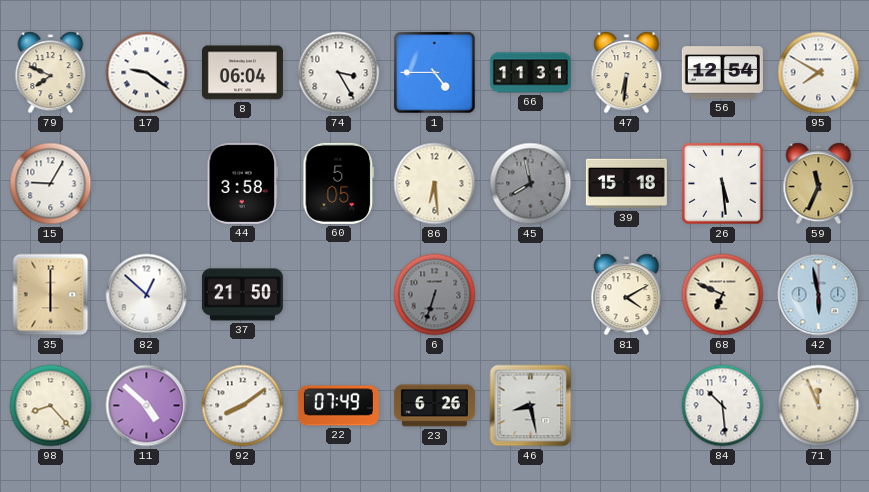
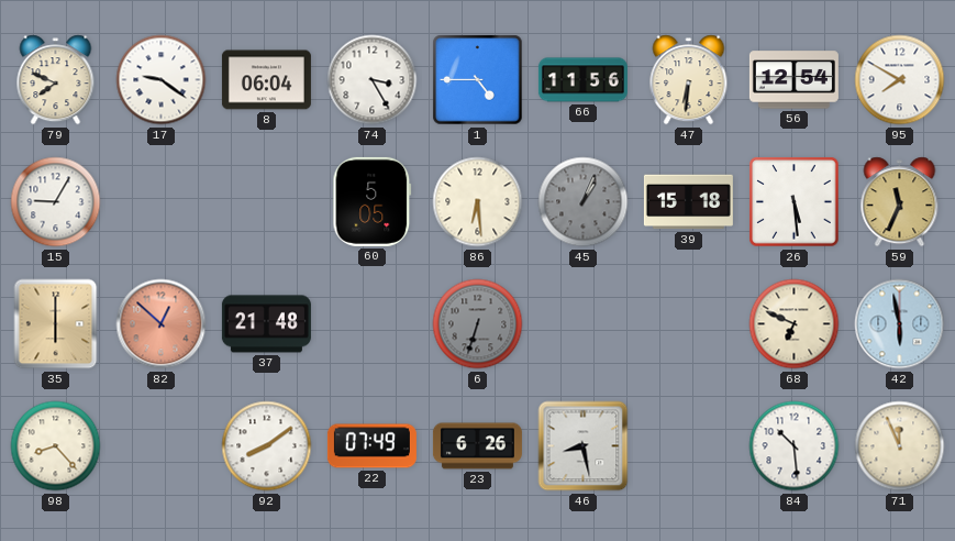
66: 11:31 -> 11:56
44: 3:58 -> none
45: 7:58 -> 1:04
82 dial: white -> salmon
37: 21:50 -> 21:48
81: 4:10 -> none
11: 4:52 -> none
